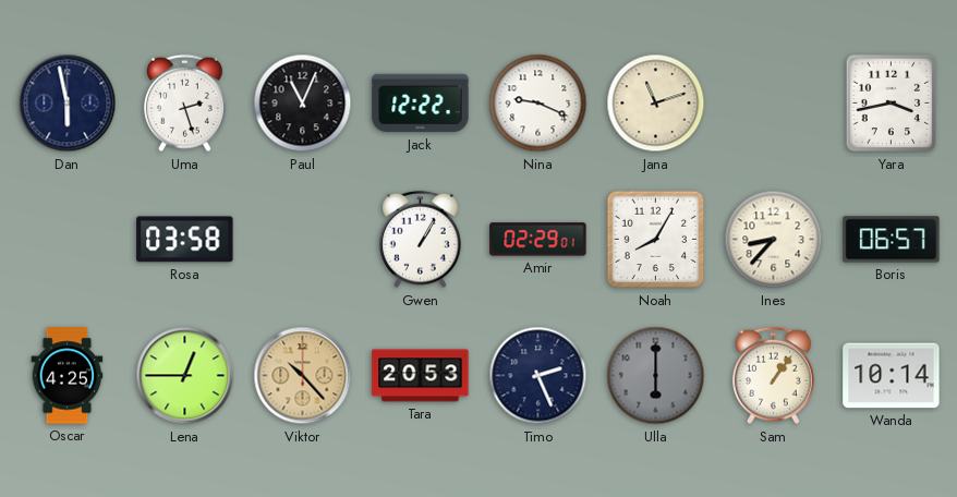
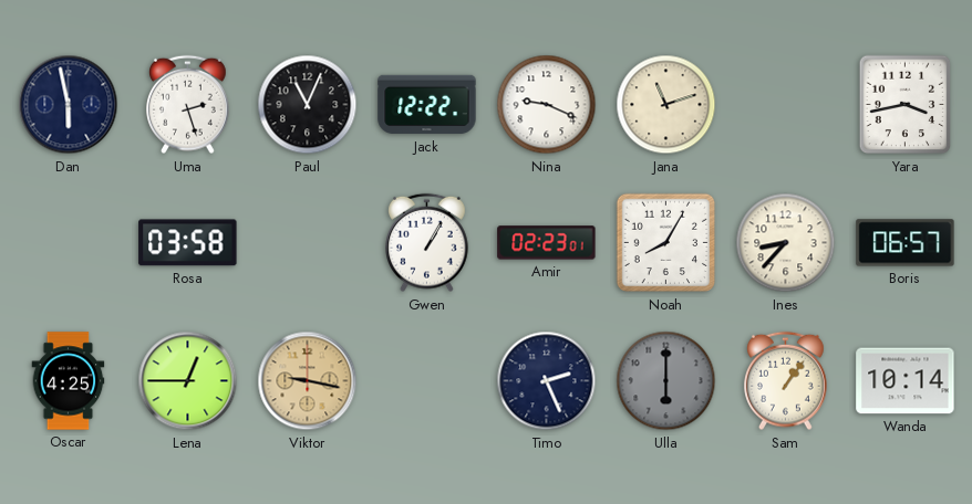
Amir: 02:29 -> 02:23
Viktor: 10:23 -> 9:17
Tara: 20:53 -> none
